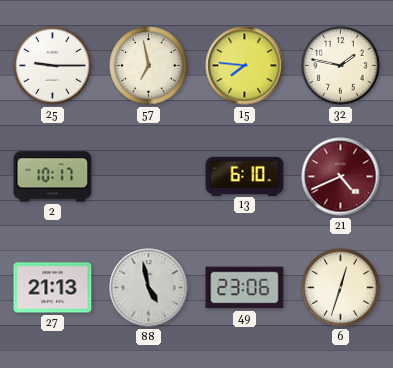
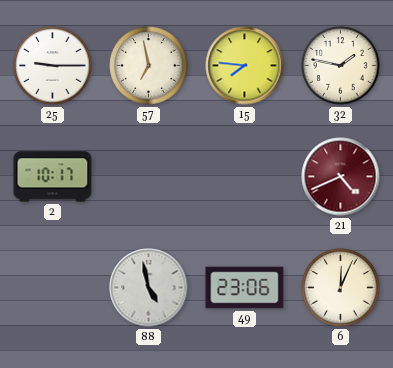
13: 6:10 -> none
27: 21:13 -> none
6: 12:33 -> 12:04
